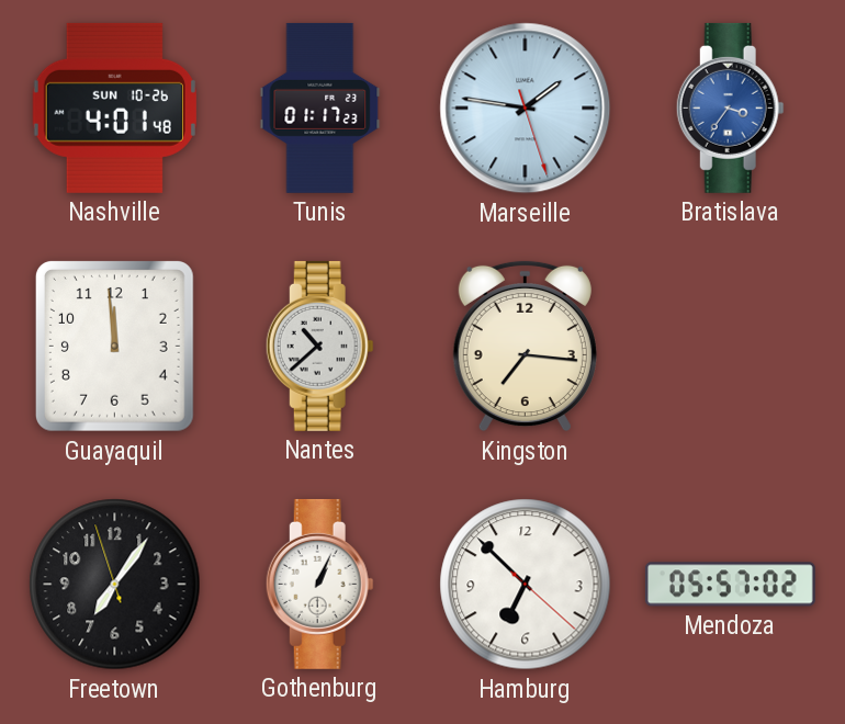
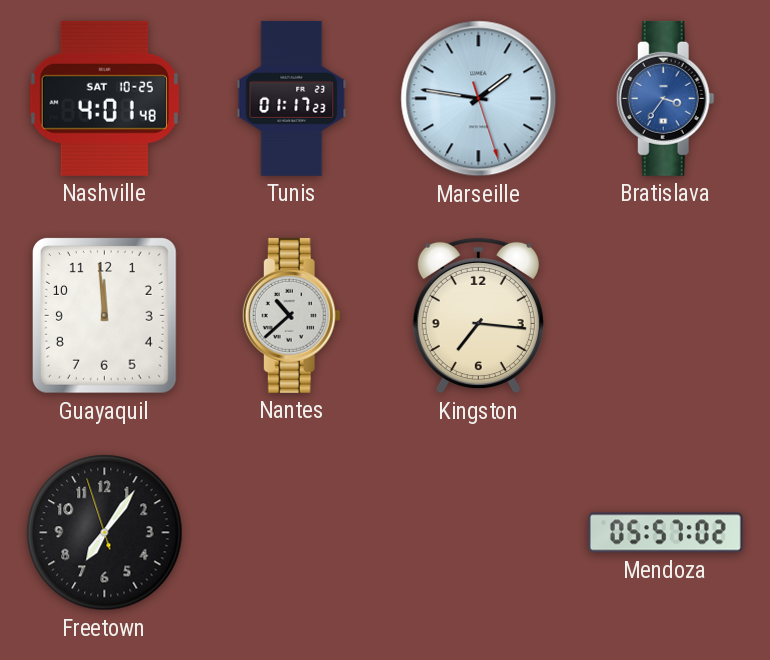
Nashville date: SUN 10-26 -> SAT 10-25
Gothenburg: 1:04 -> none
Hamburg: 6:52 -> none
